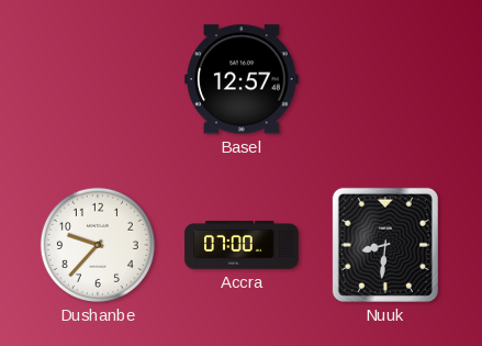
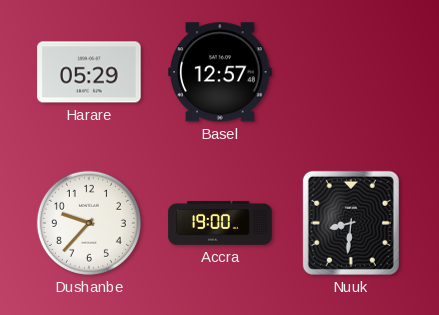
Harare: none -> 05:29
Accra: 07:00 -> 19:00
